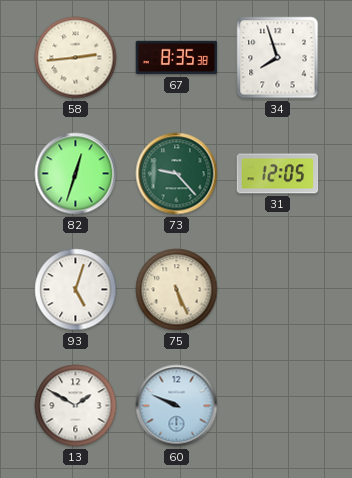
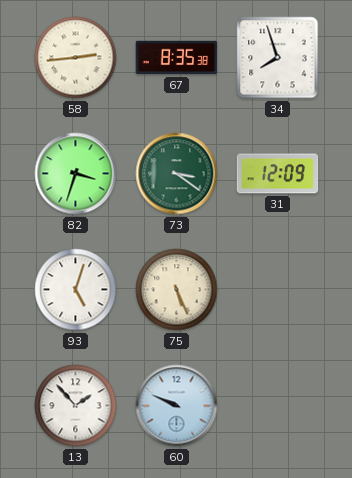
82: 12:33 -> 3:33
73: 9:23 -> 3:21
31: 12:05 -> 12:09
13: 1:50 -> 1:53
